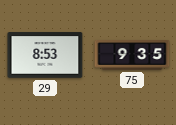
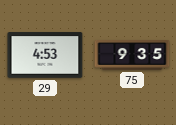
29: 8:53 -> 4:53
